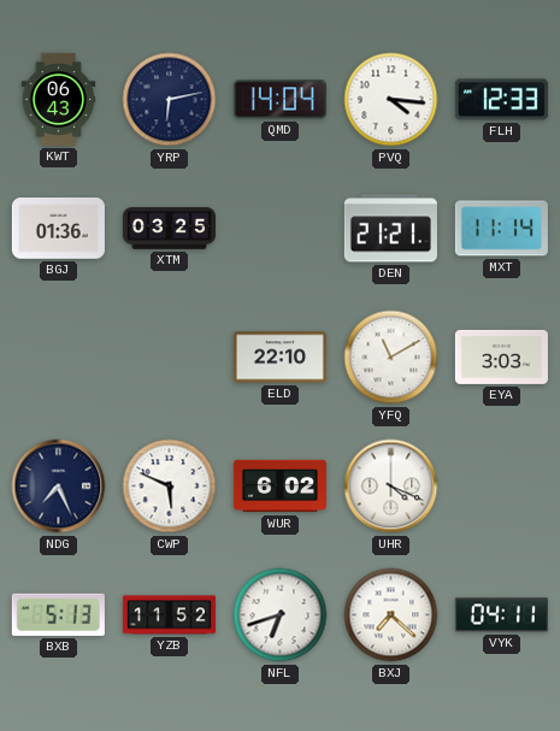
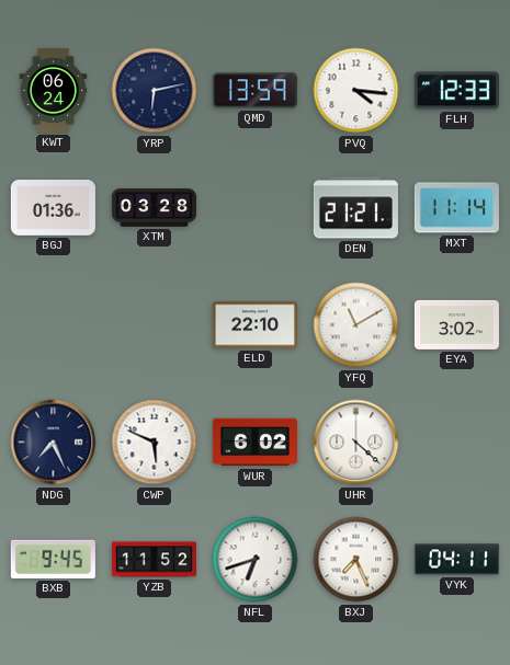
KWT: 06:43 -> 06:24
QMD: 14:04 -> 13:59
XTM: 03:25 -> 03:28
EYA: 3:03 -> 3:02
UHR: 4:19 -> 4:22
BXB: 5:13 -> 9:45
BXJ: 7:22 -> 7:26
